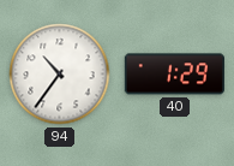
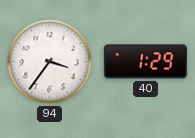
94: 10:36 -> 3:36
